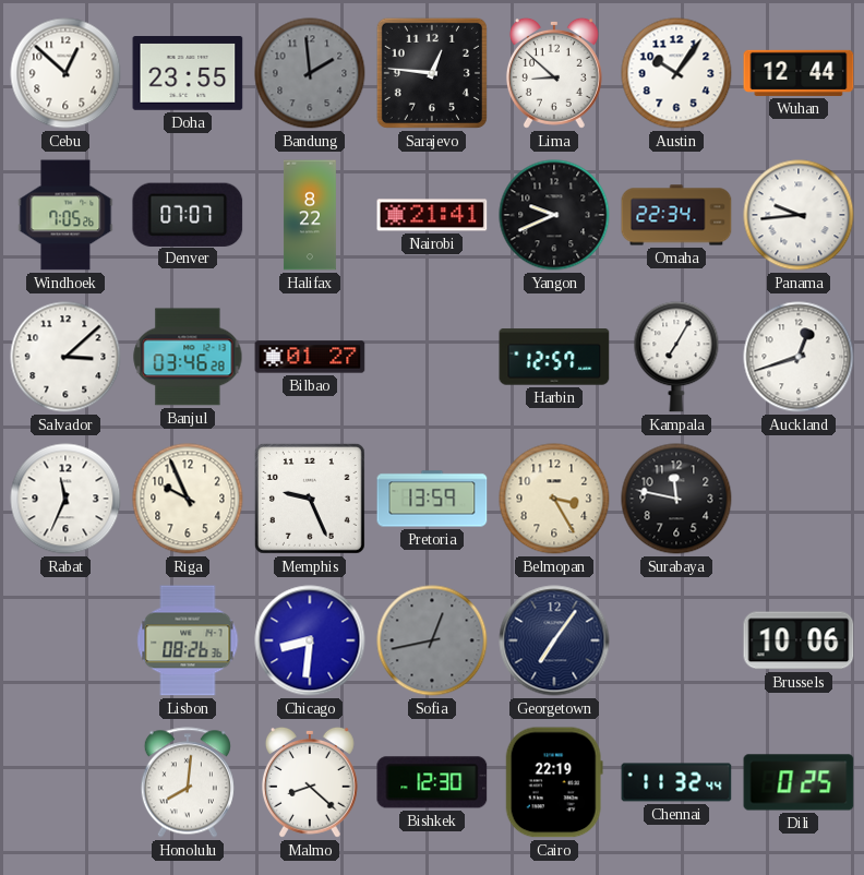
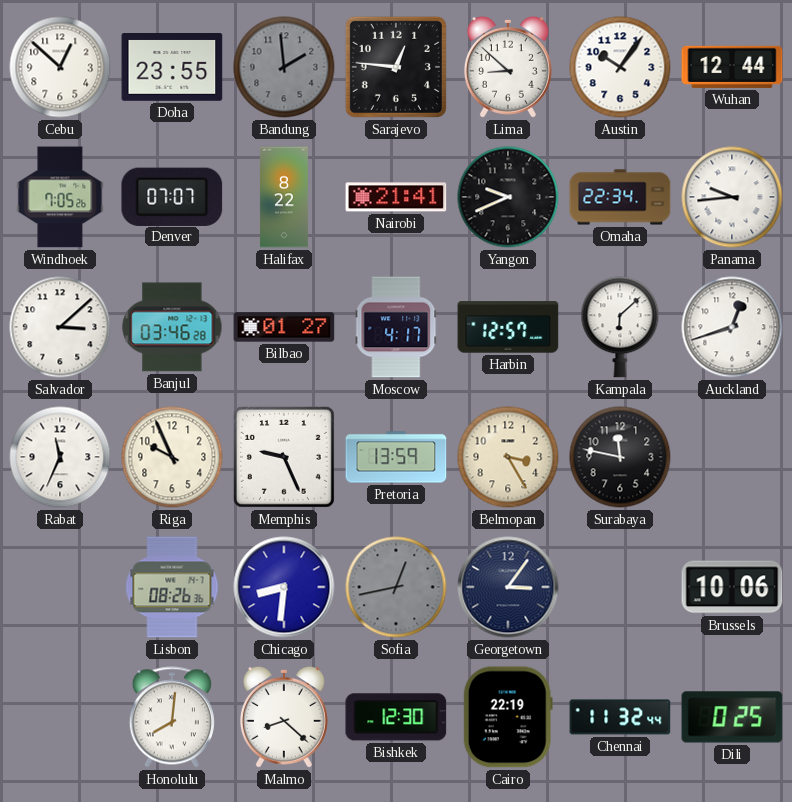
Moscow: none -> 4:17
Kampala: 7:05 -> 6:08
Georgetown: 7:06 -> 3:06
